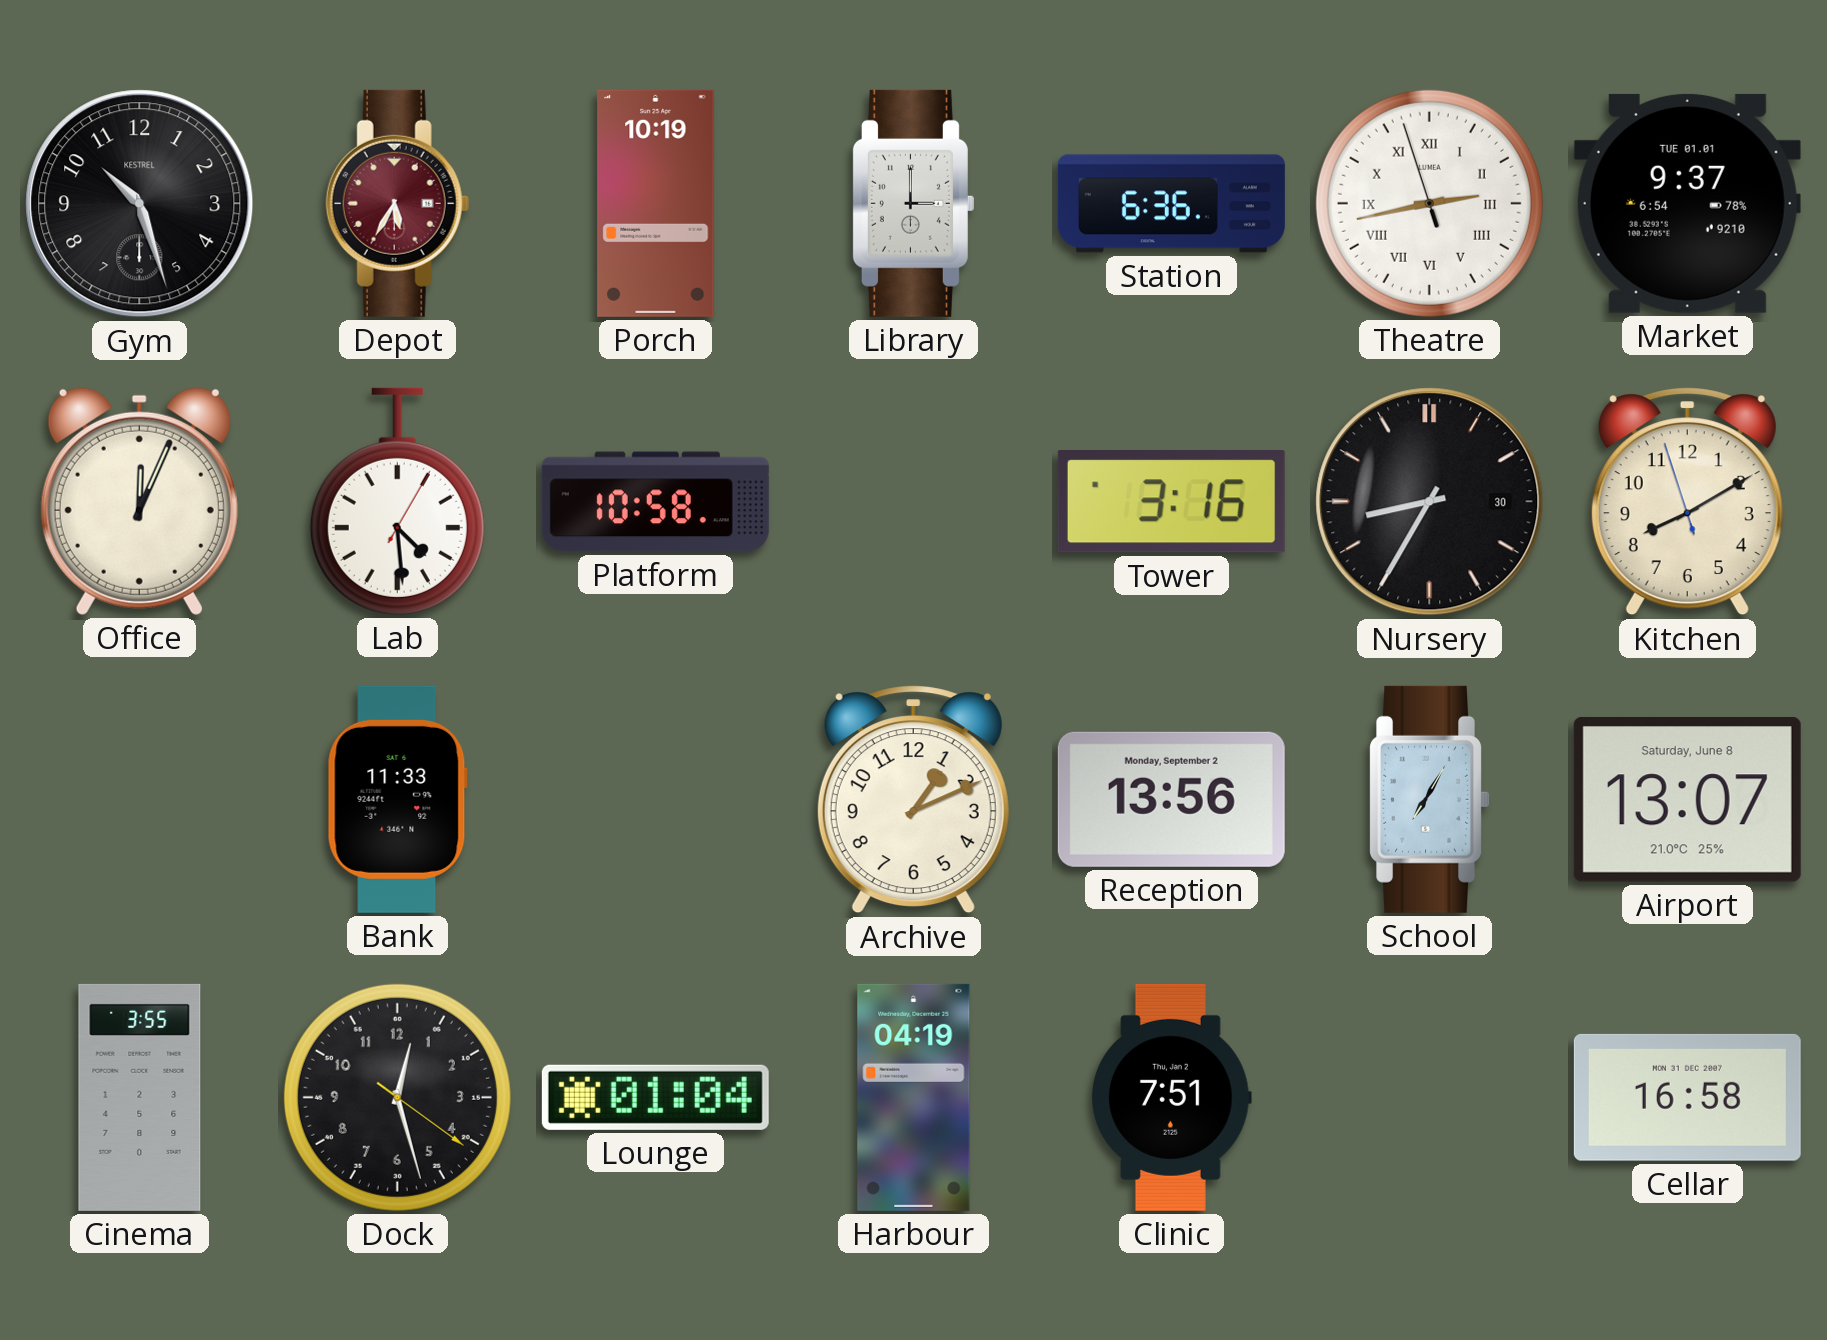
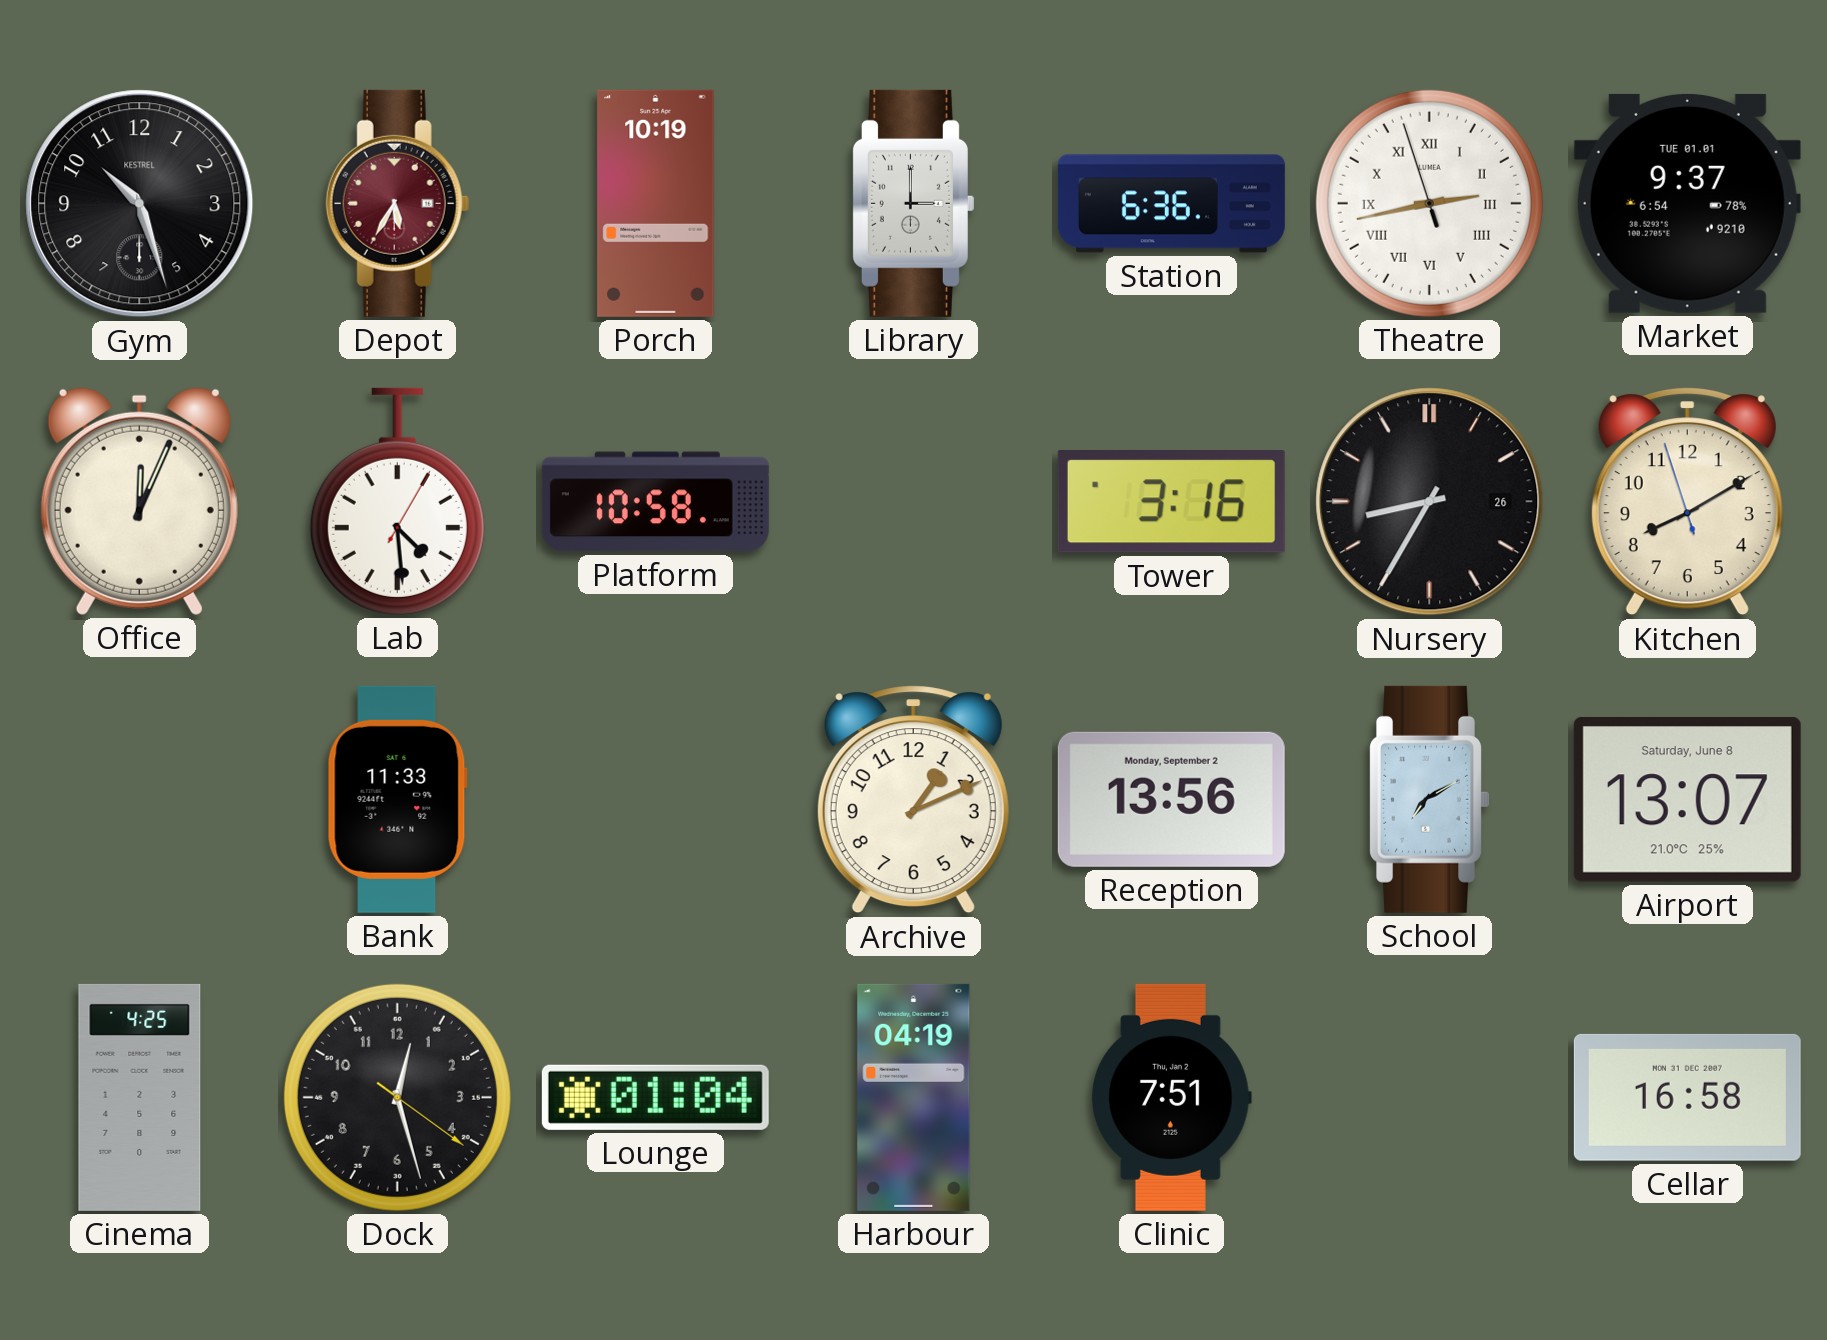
Nursery date: 30 -> 26
School: 7:05 -> 7:10
Cinema: 3:55 -> 4:25
